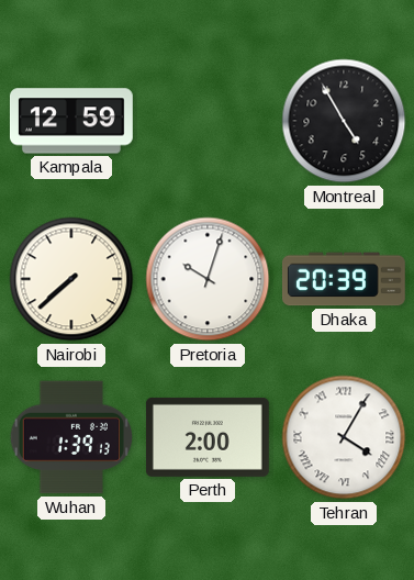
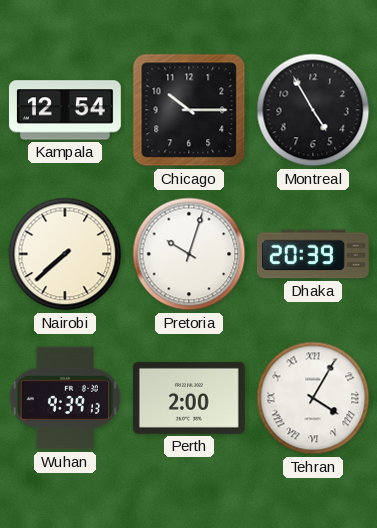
Kampala: 12:59 -> 12:54
Chicago: none -> 10:15
Wuhan: 1:39 -> 9:39
